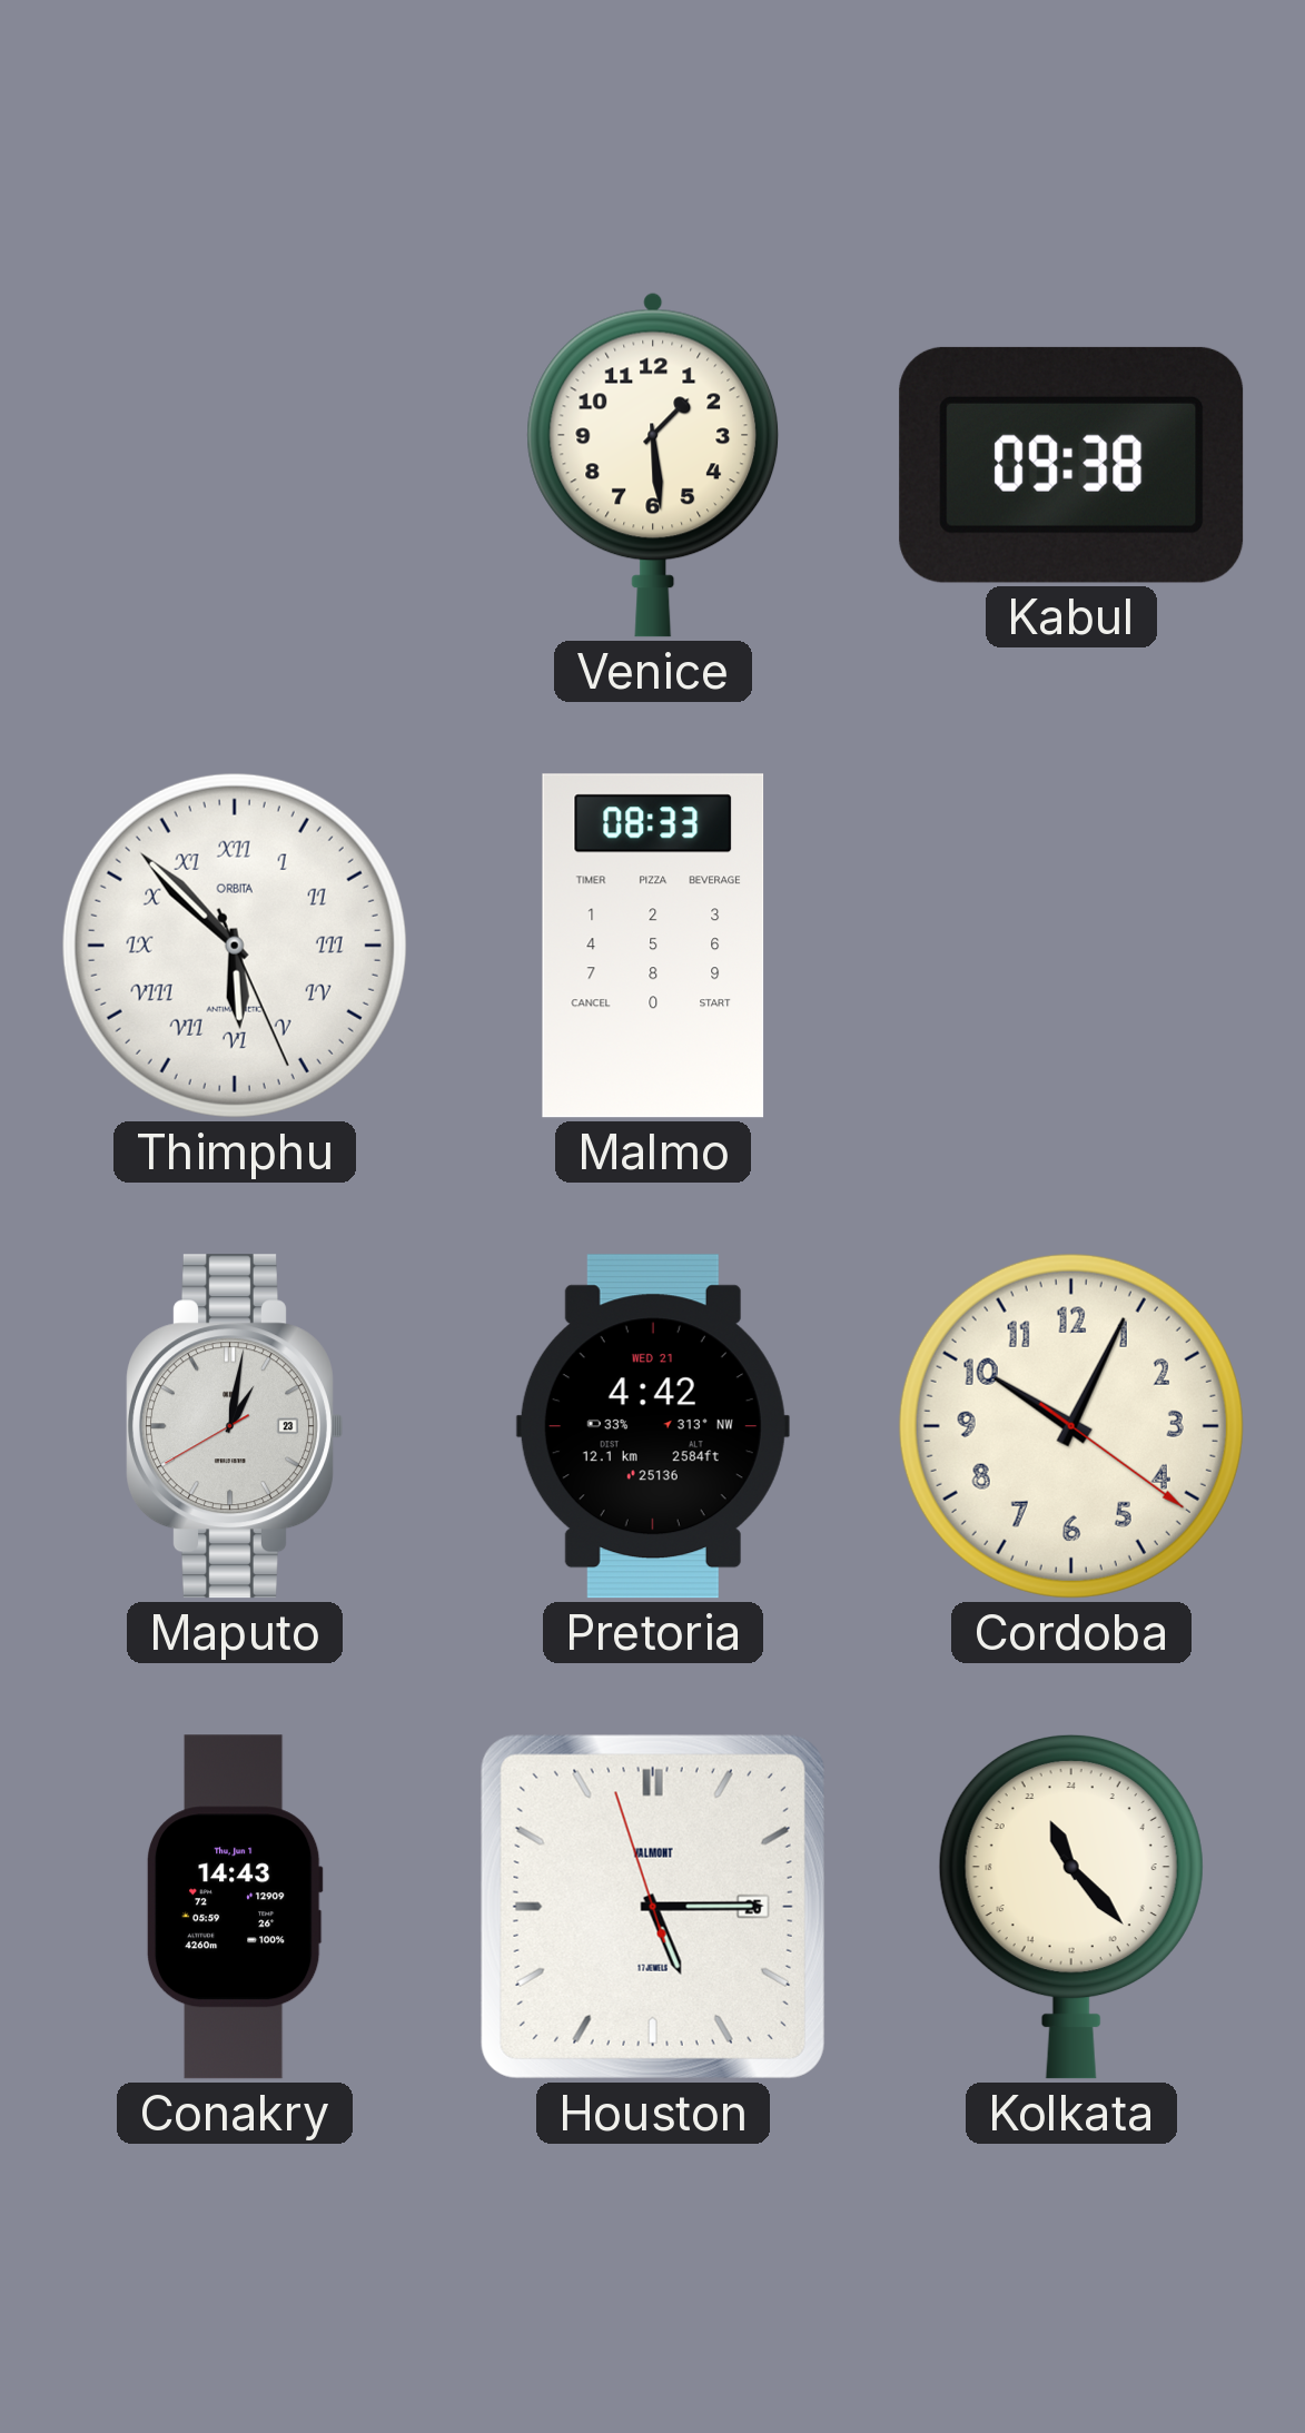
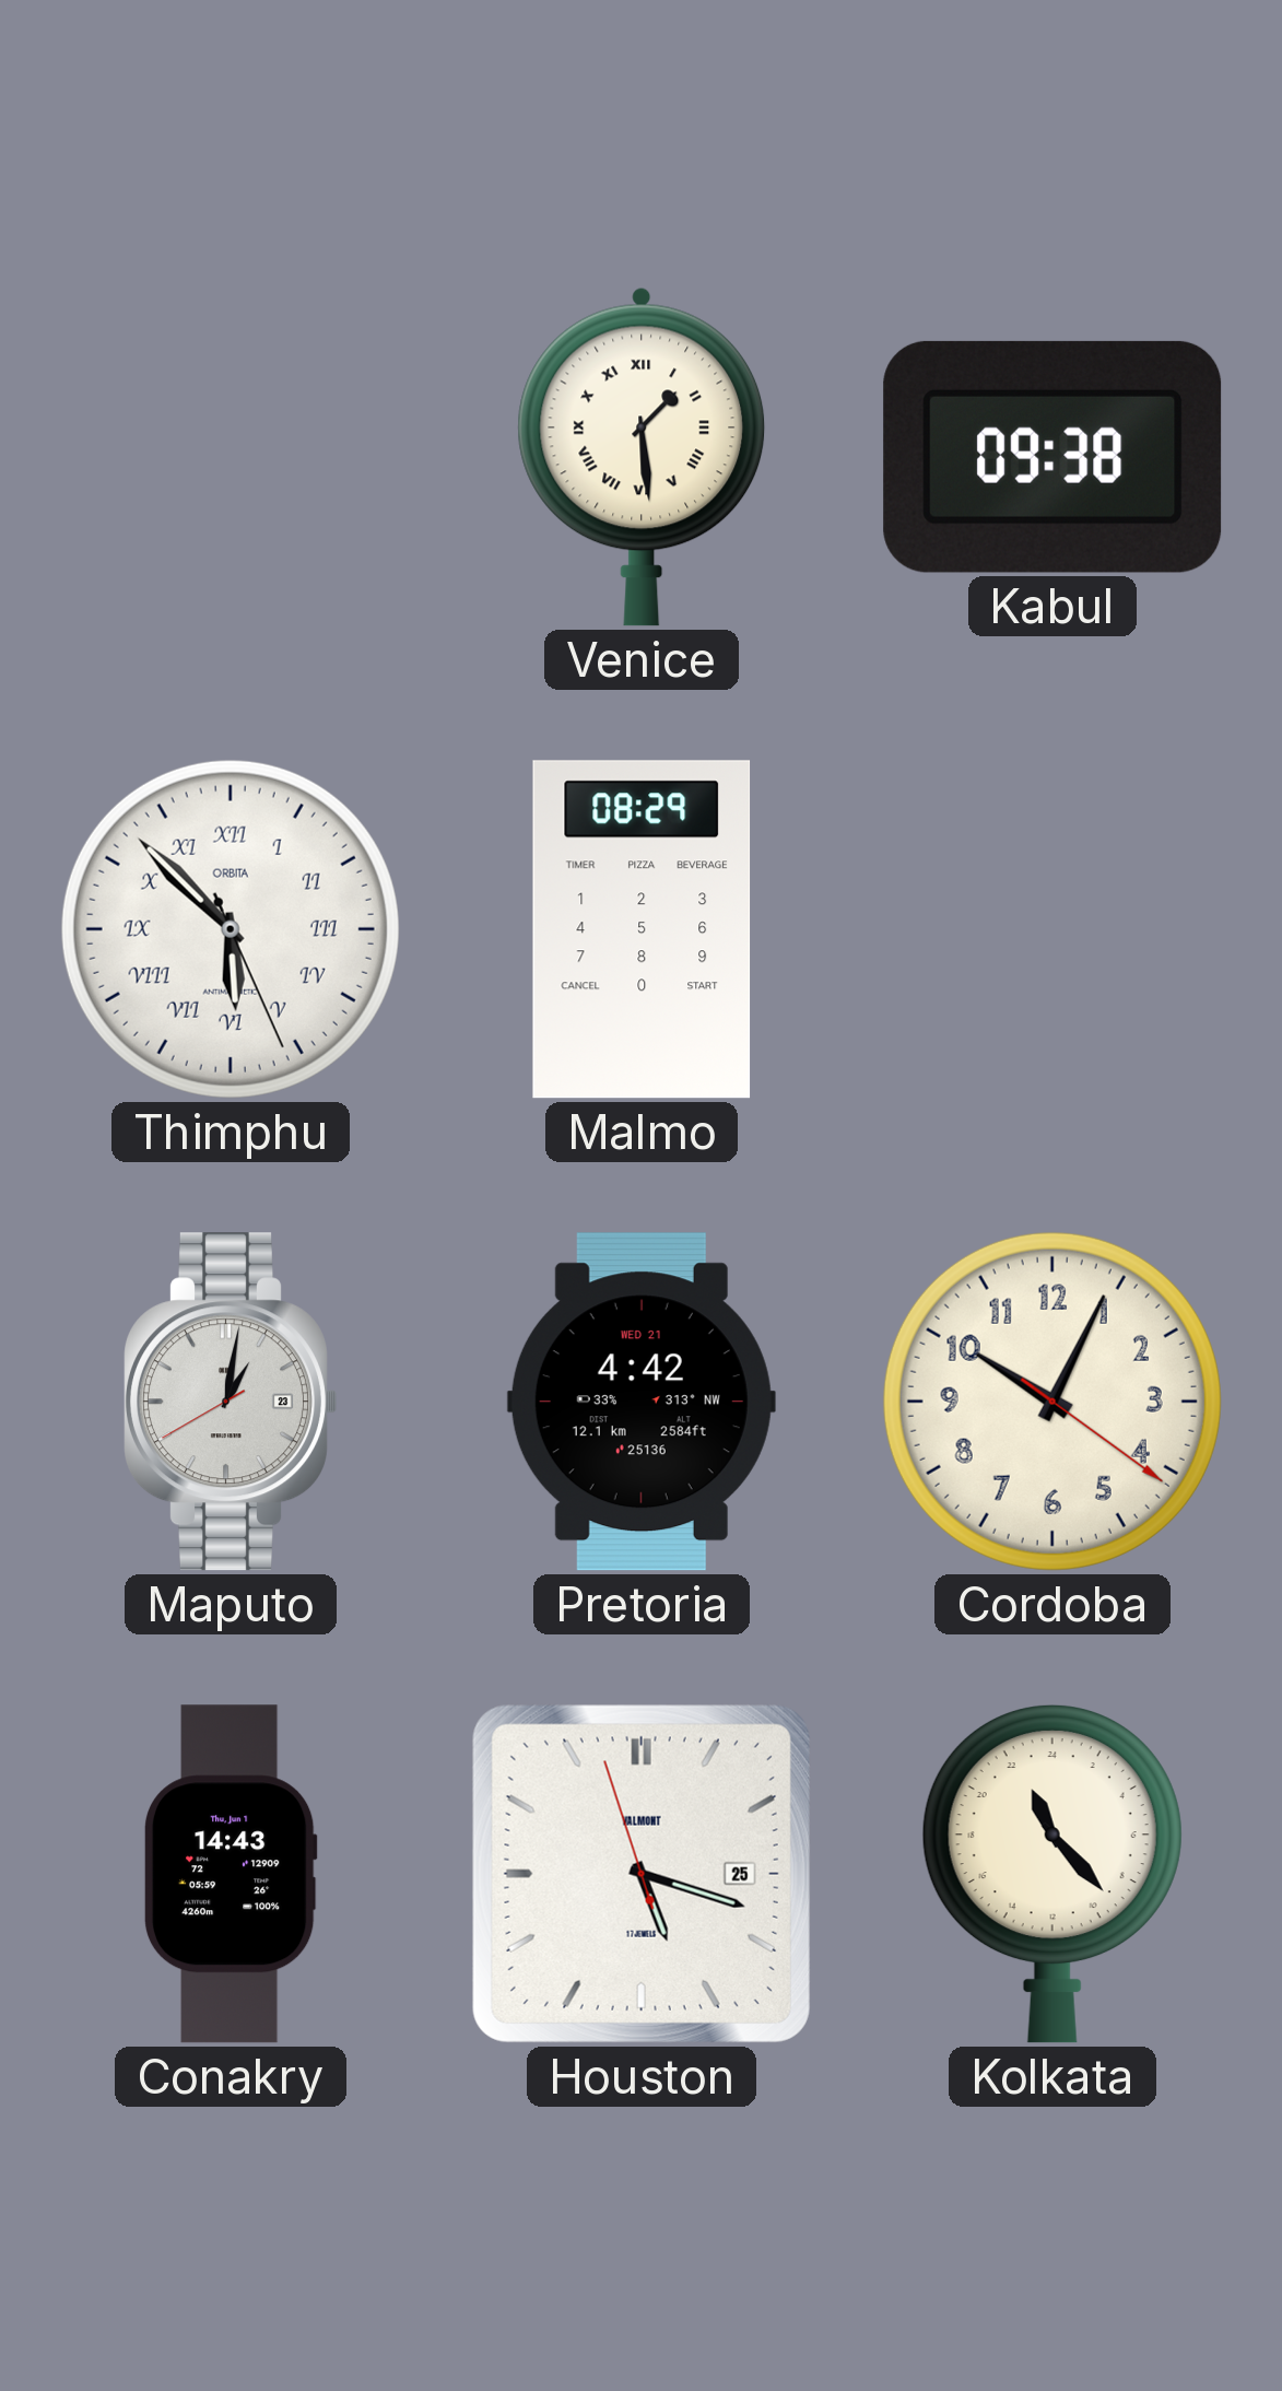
Venice numerals: Arabic -> Roman
Malmo: 08:33 -> 08:29
Houston: 5:14 -> 5:17
